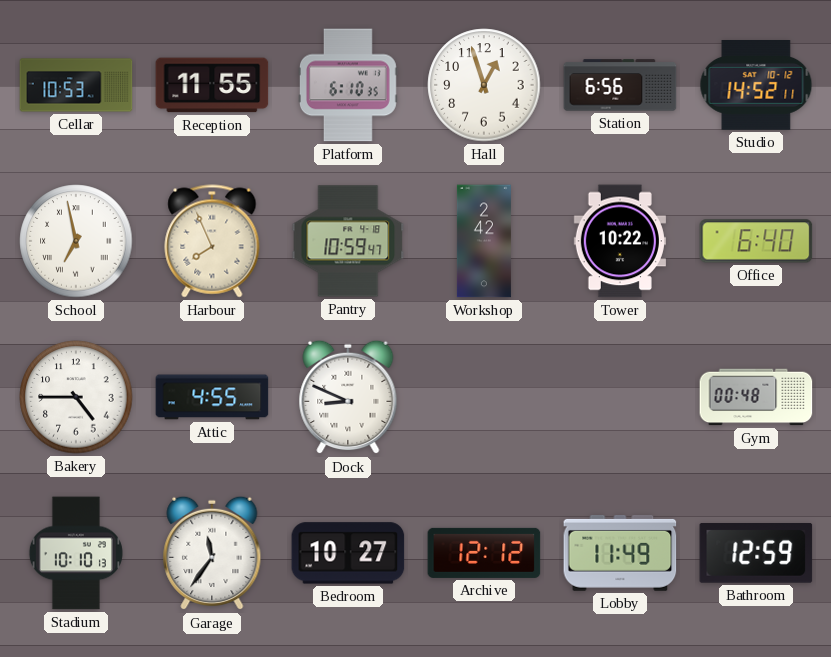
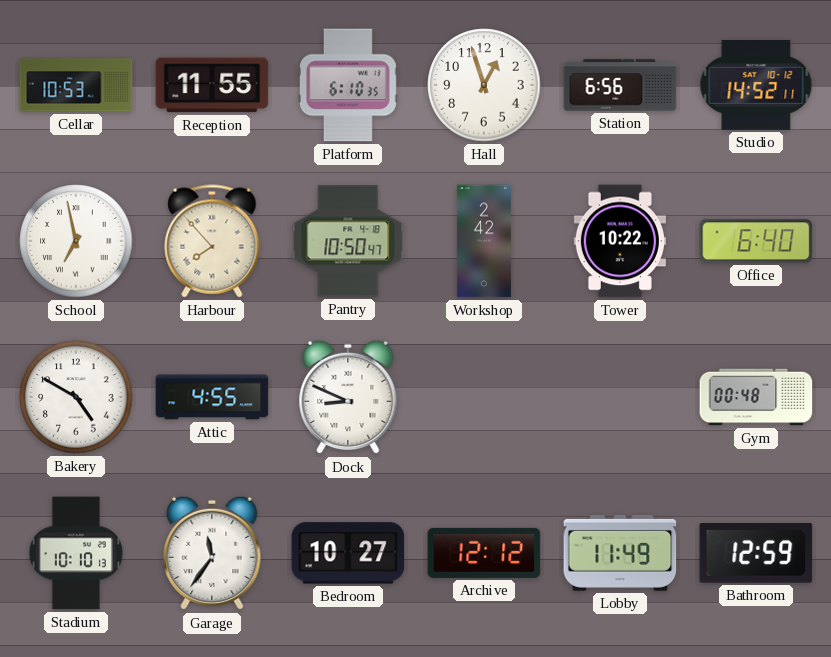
Harbour: 7:56 -> 7:53
Pantry: 10:59 -> 10:50
Bakery: 4:45 -> 4:50
